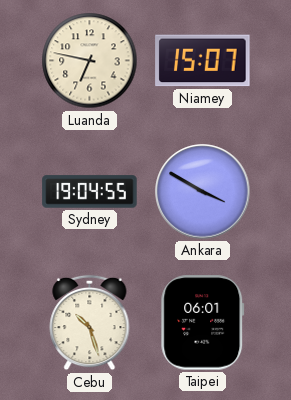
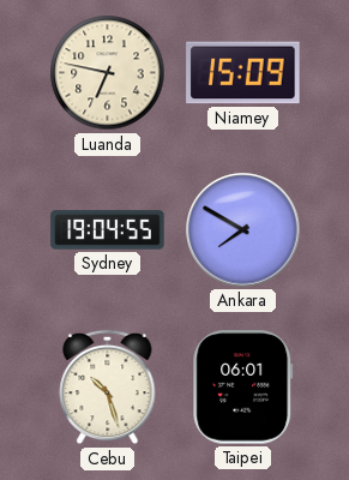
Niamey: 15:07 -> 15:09
Ankara: 3:50 -> 7:50
